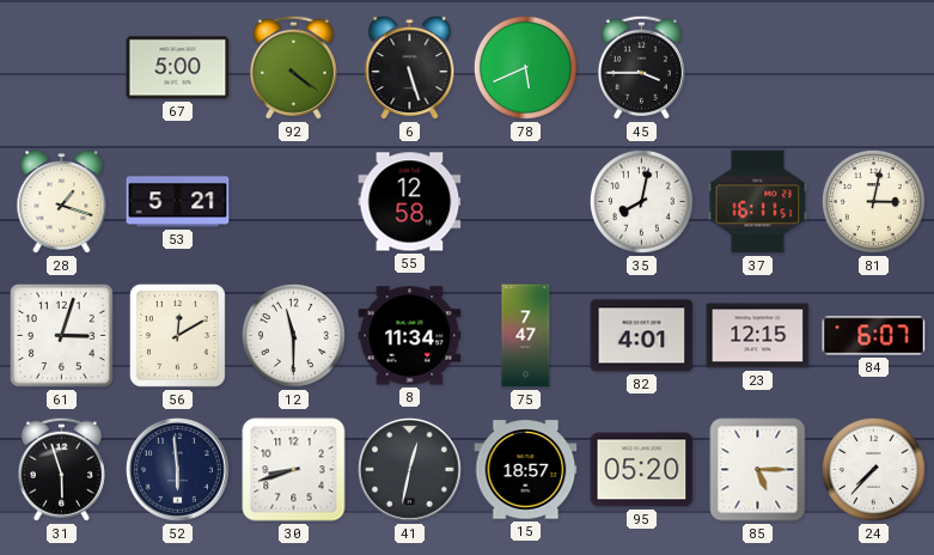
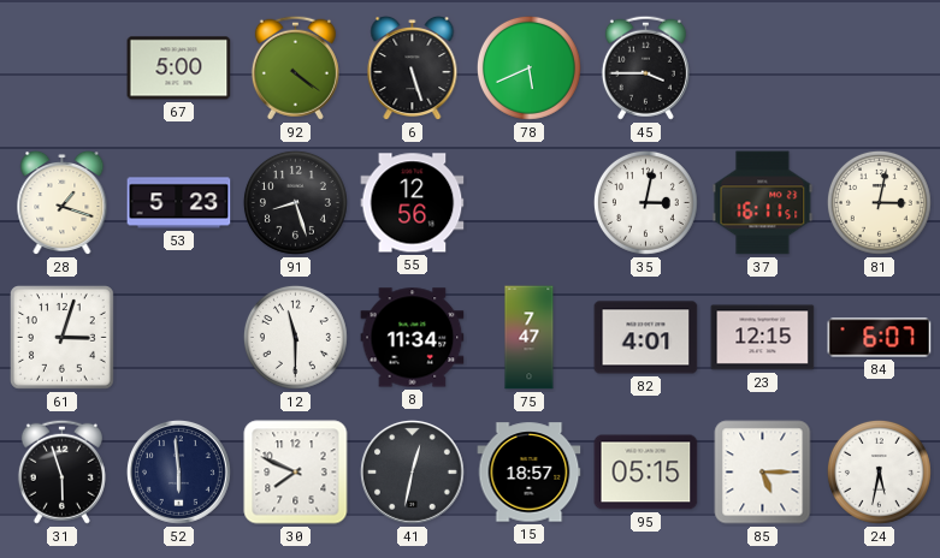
53: 5:21 -> 5:23
91: none -> 8:27
55: 12:58 -> 12:56
35: 8:02 -> 3:02
56: 12:10 -> none
30: 8:42 -> 7:49
95: 05:20 -> 05:15
24: 7:37 -> 5:32
